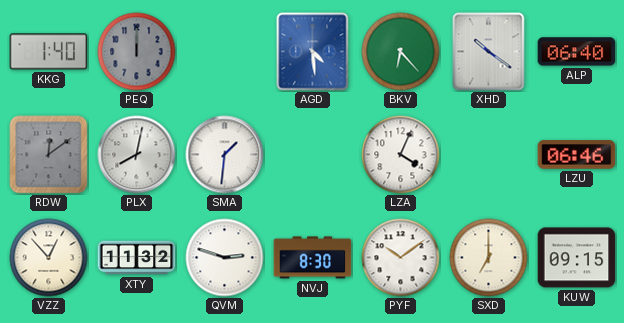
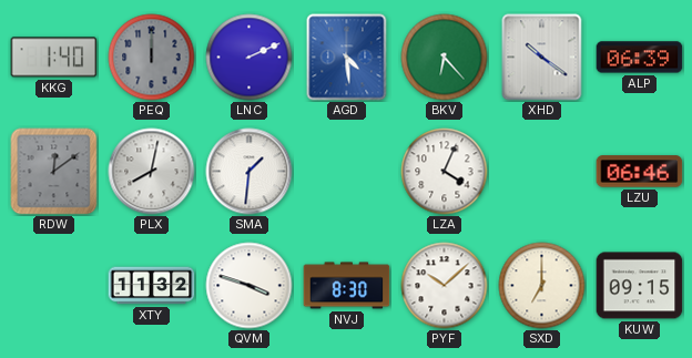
LNC: none -> 2:11
ALP: 06:40 -> 06:39
VZZ: 12:53 -> none
QVM: 2:48 -> 3:48
PYF: 10:09 -> 10:08
